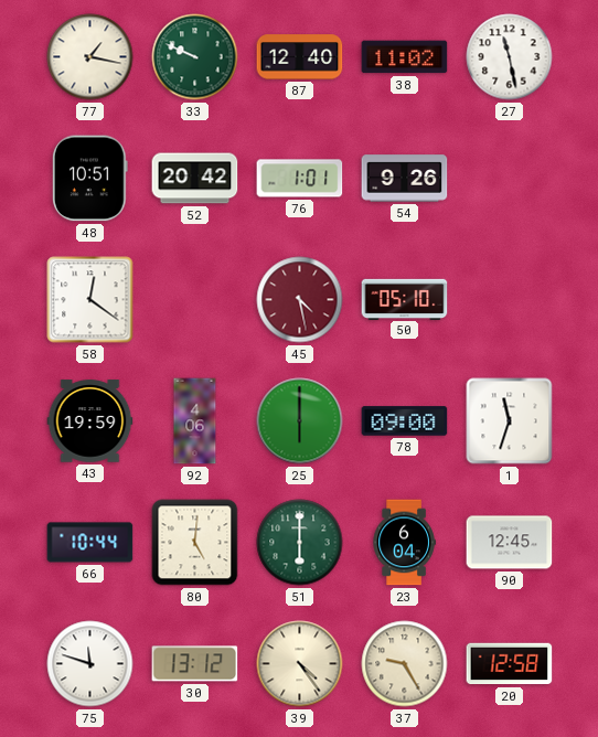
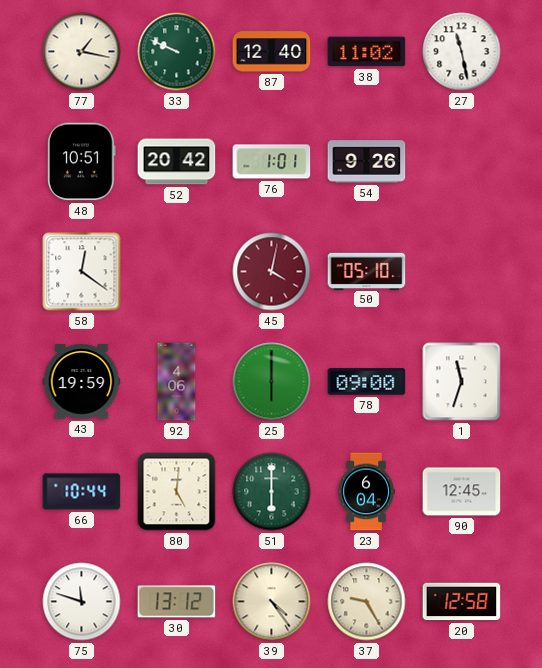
45: 4:28 -> 4:02
